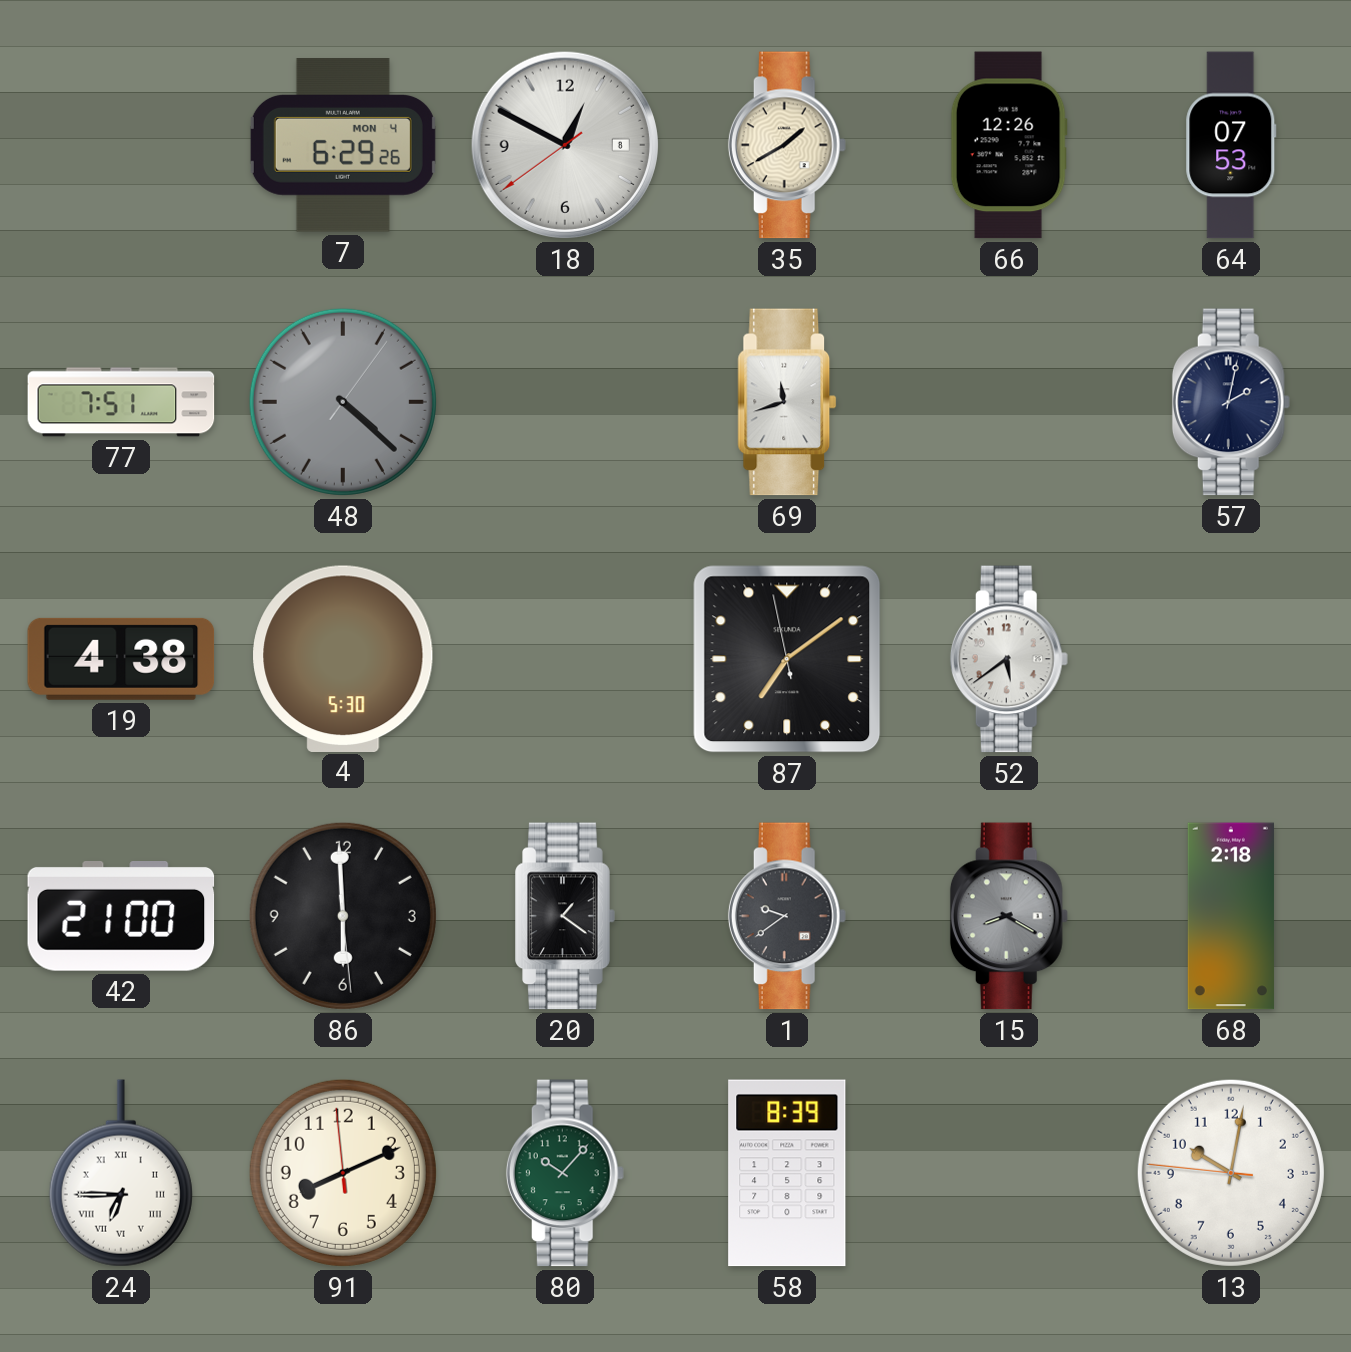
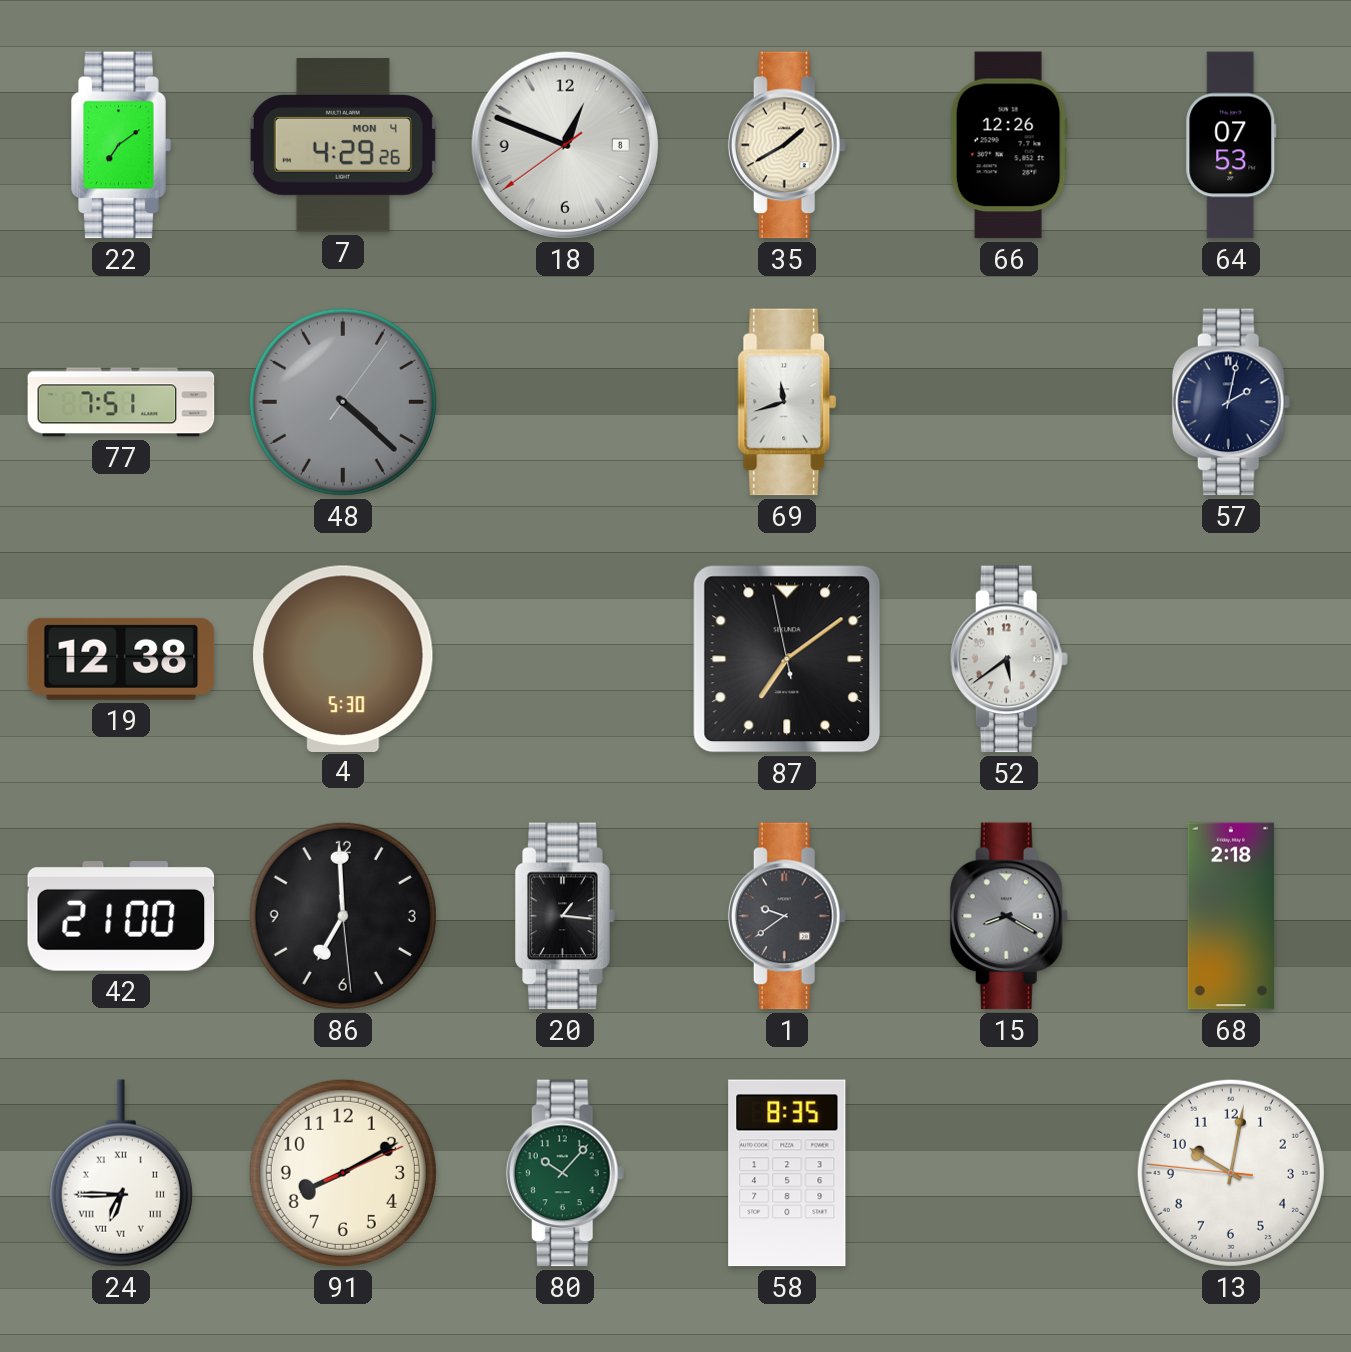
22: none -> 7:09
7: 6:29 -> 4:29
18: 12:49 -> 12:48
19: 4:38 -> 12:38
86: 5:59 -> 6:59
20: 1:21 -> 1:16
91: 8:10:59 -> 8:10:11
58: 8:39 -> 8:35
